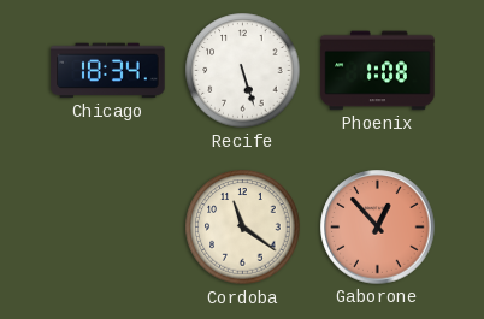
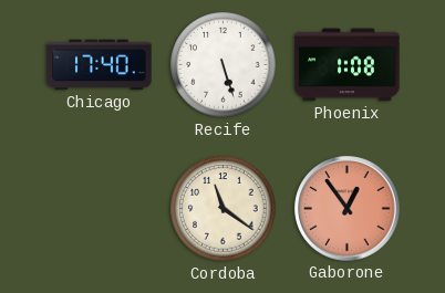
Chicago: 18:34 -> 17:40
Gaborone: 12:53 -> 12:54
